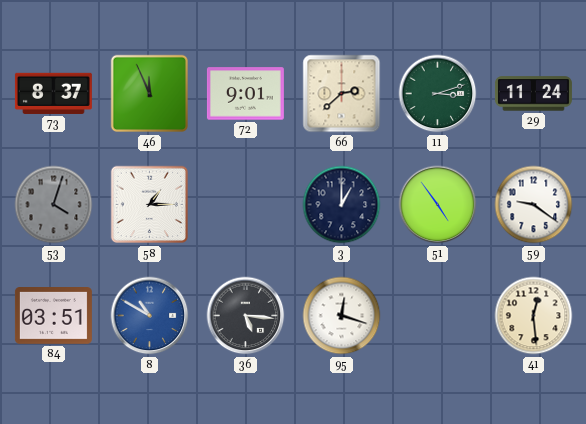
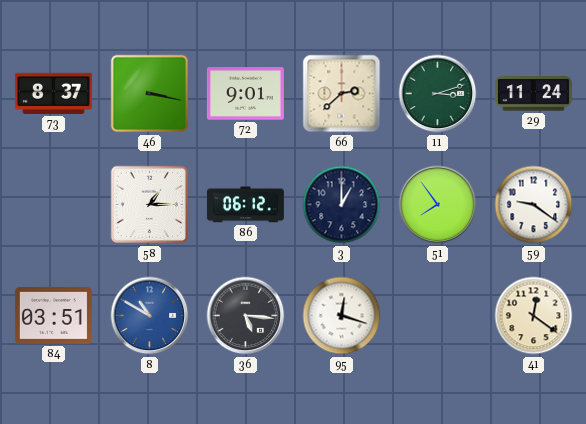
46: 11:56 -> 3:17
53: 4:03 -> none
86: none -> 06:12
51: 4:54 -> 7:54
41: 12:29 -> 12:21
